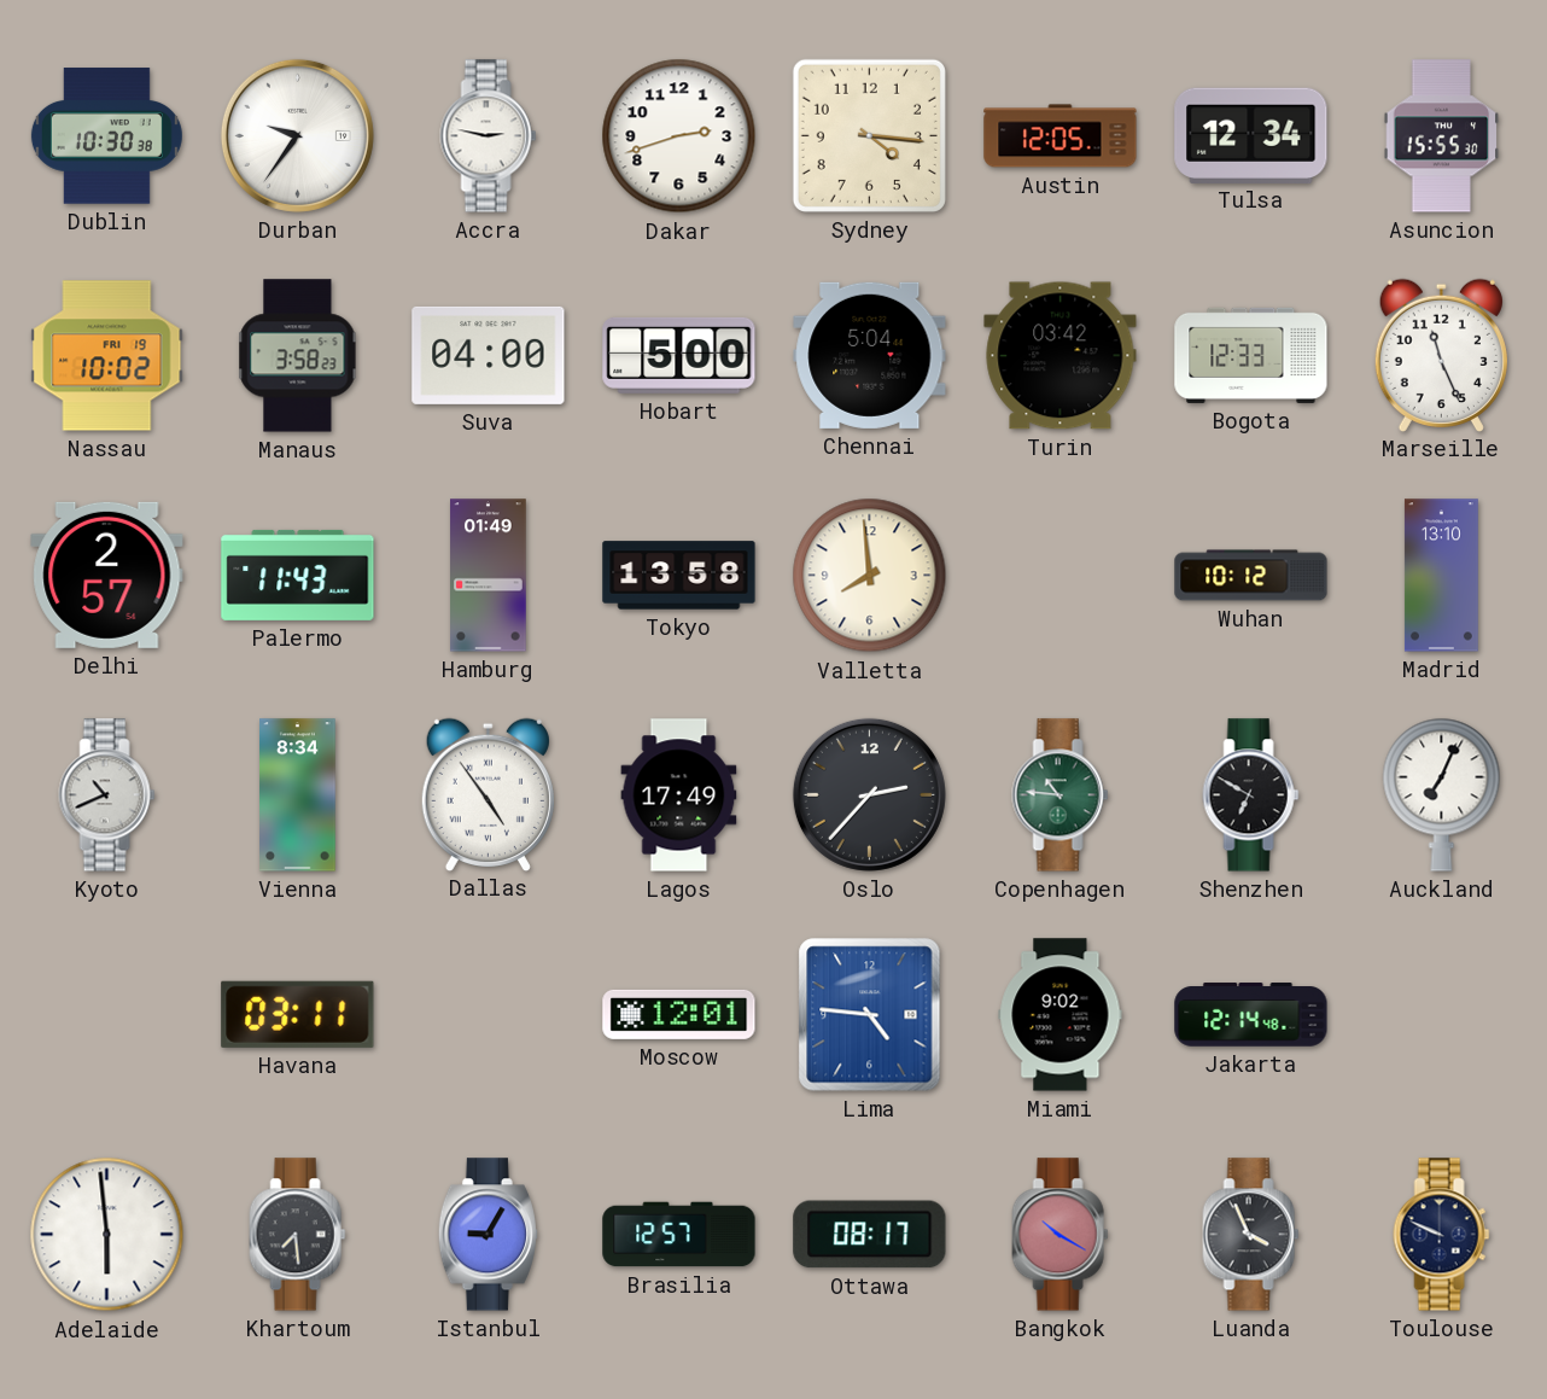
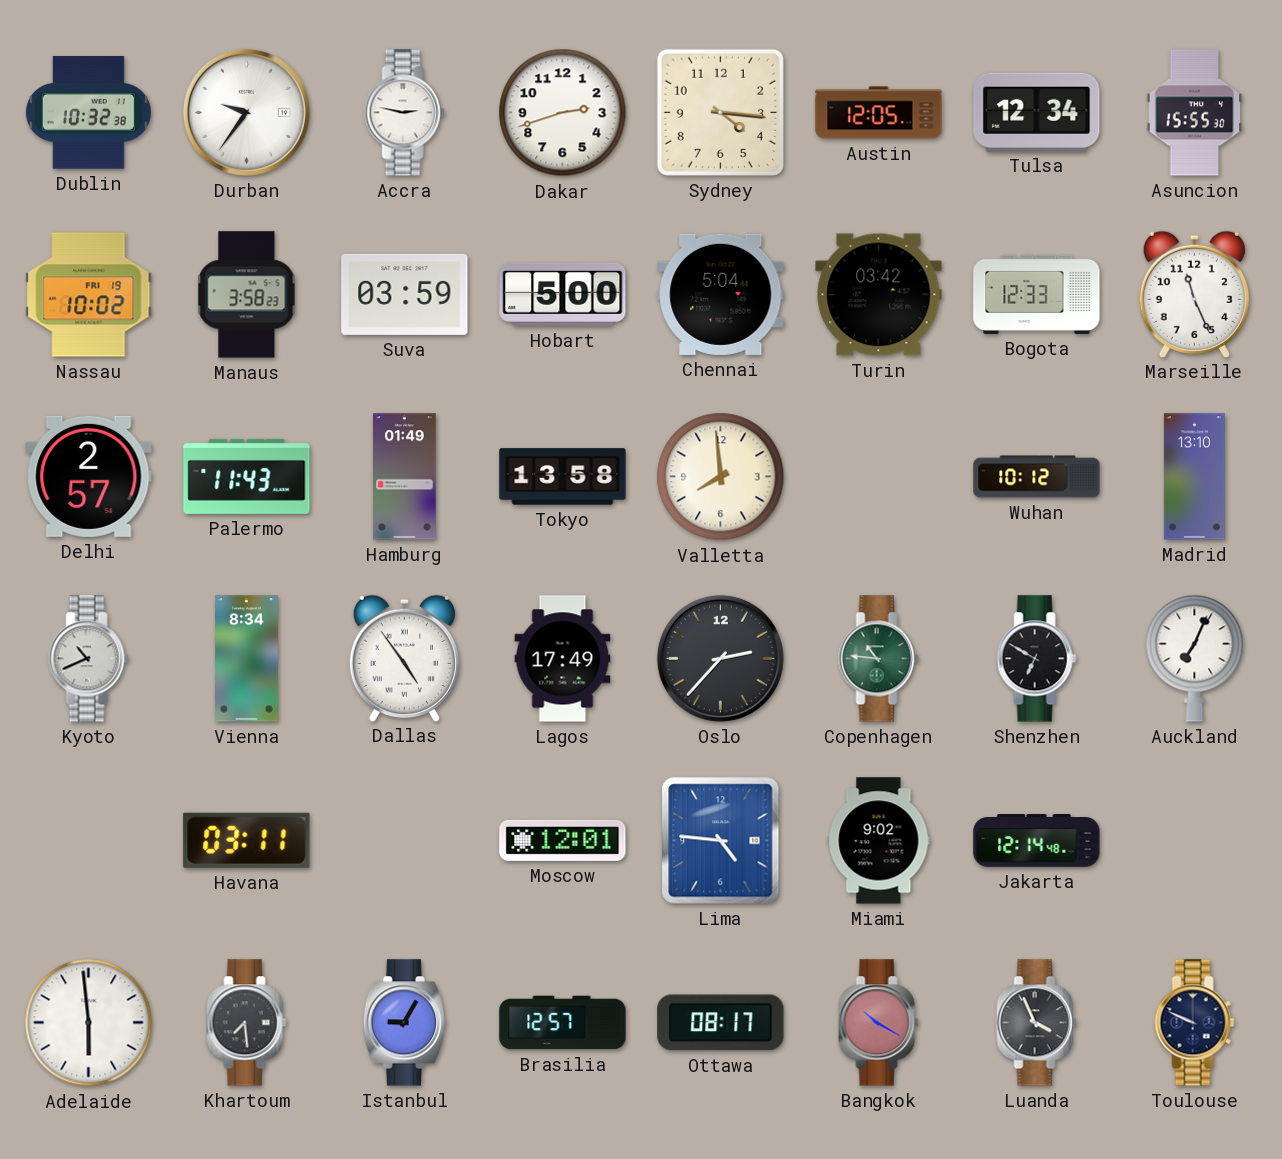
Dublin: 10:30 -> 10:32
Suva: 04:00 -> 03:59
